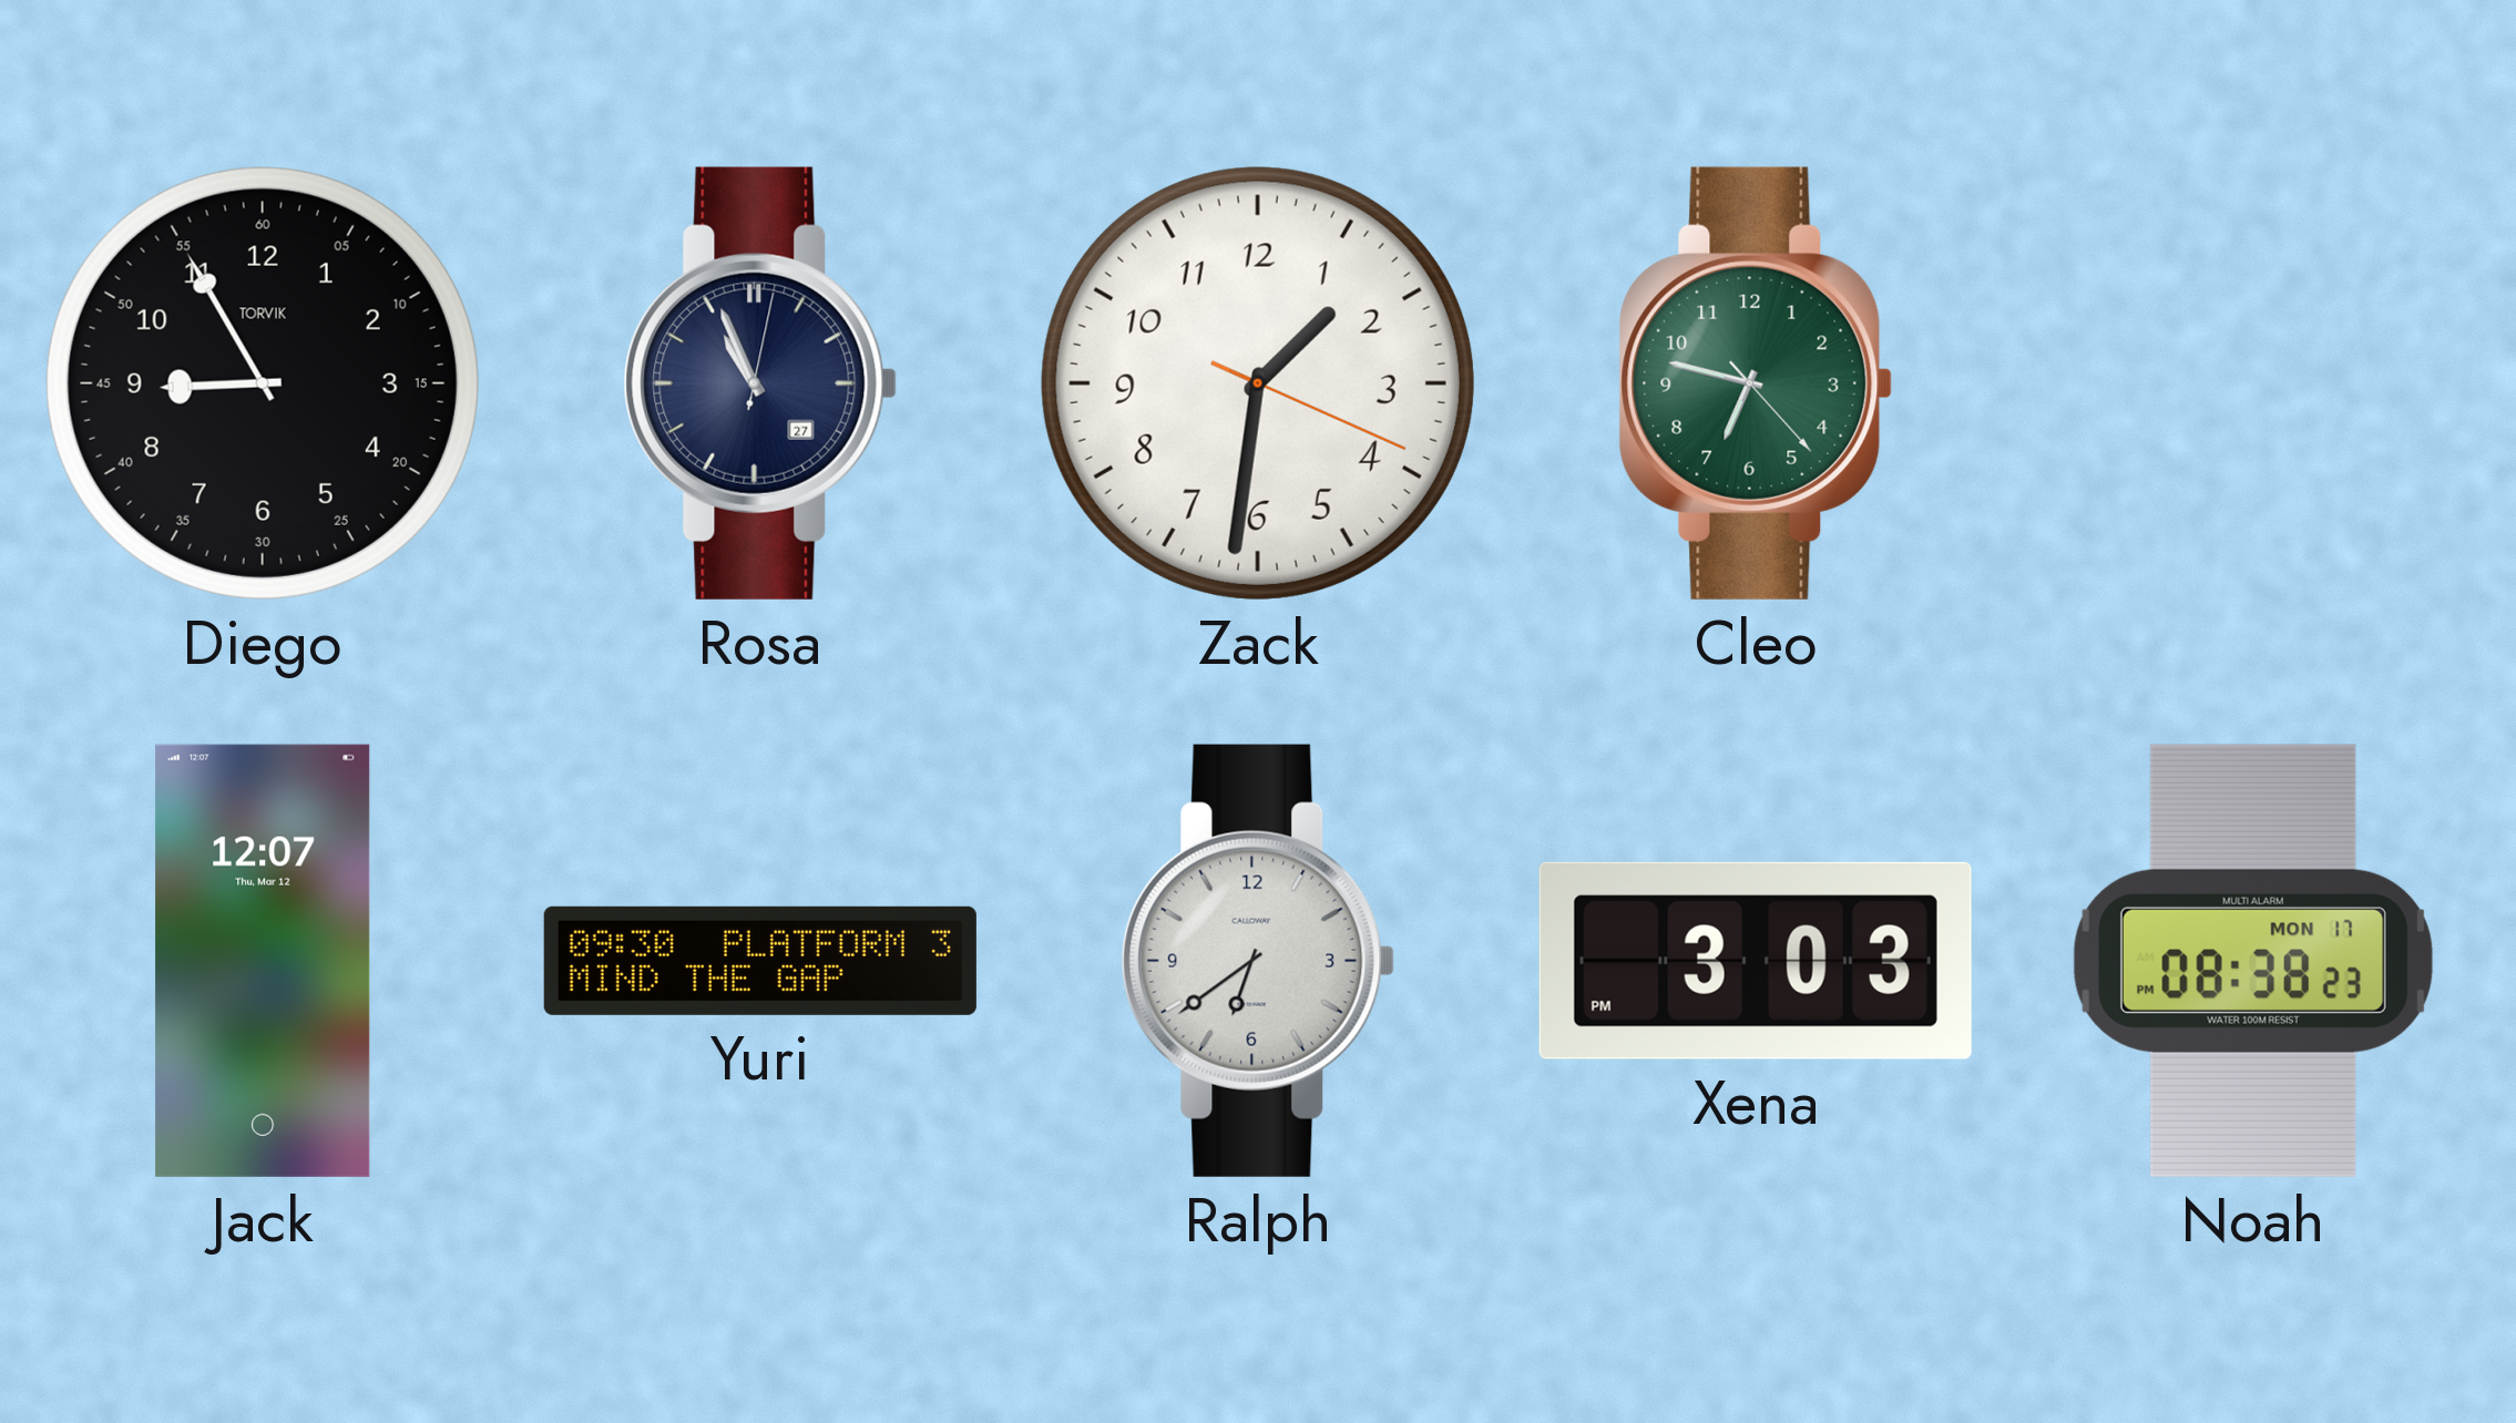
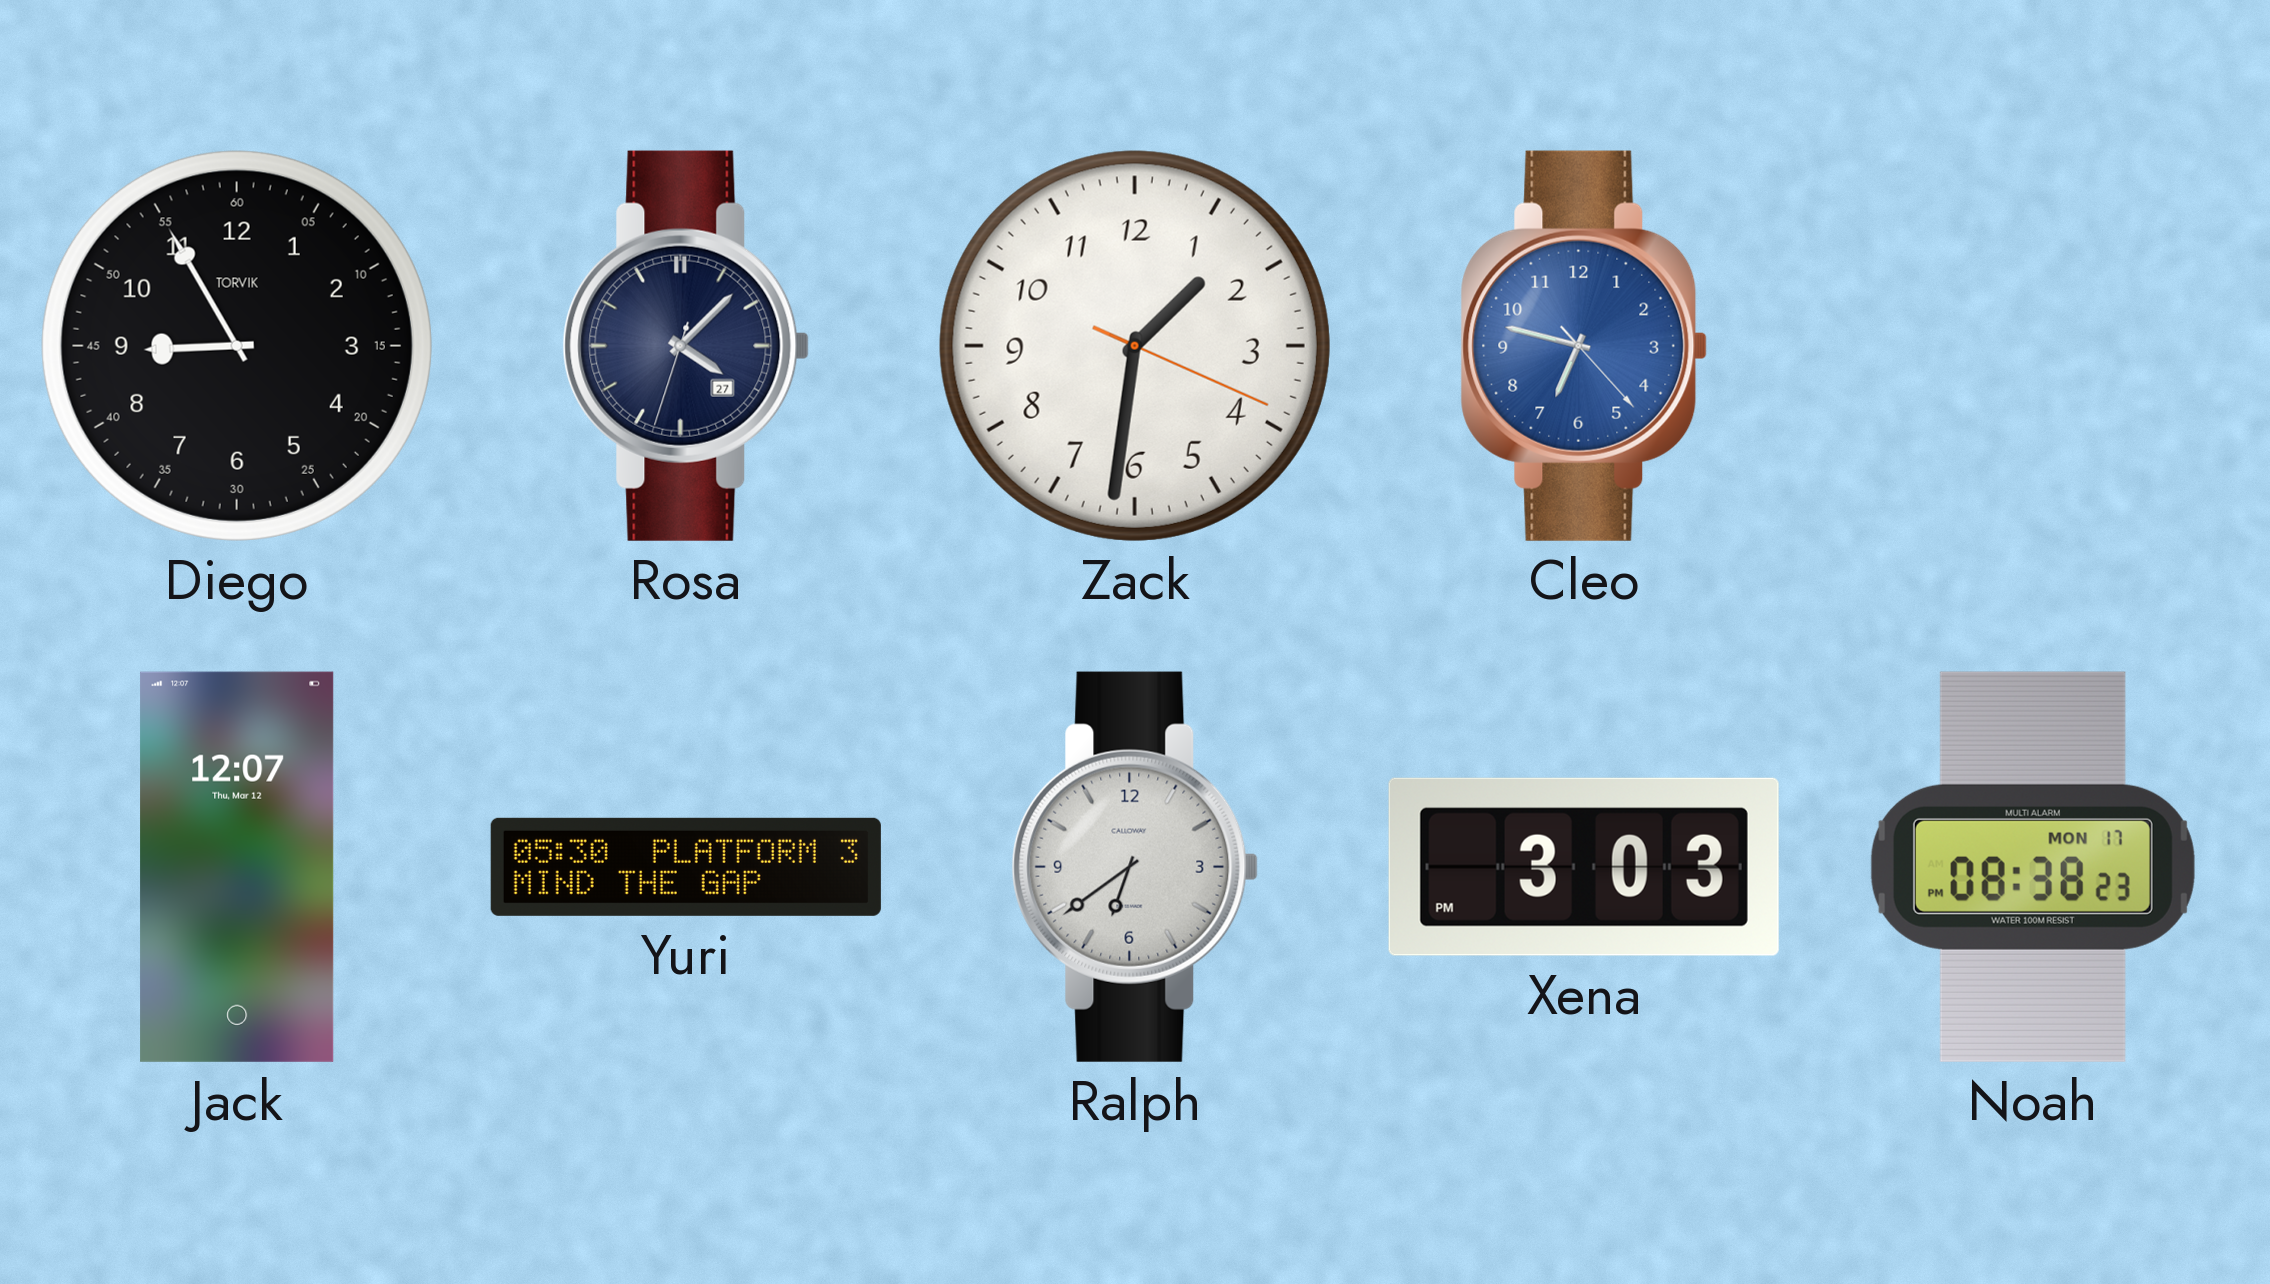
Rosa: 10:56 -> 4:07
Cleo dial: green -> blue
Yuri: 09:30 -> 05:30
